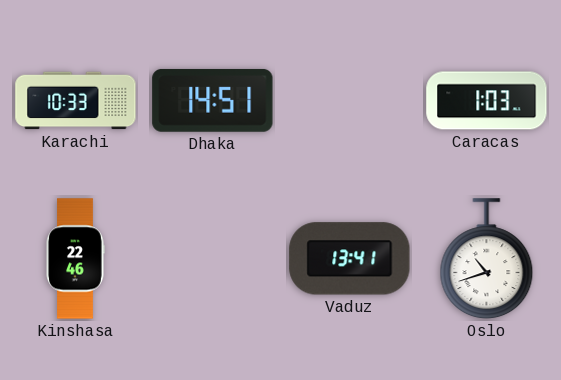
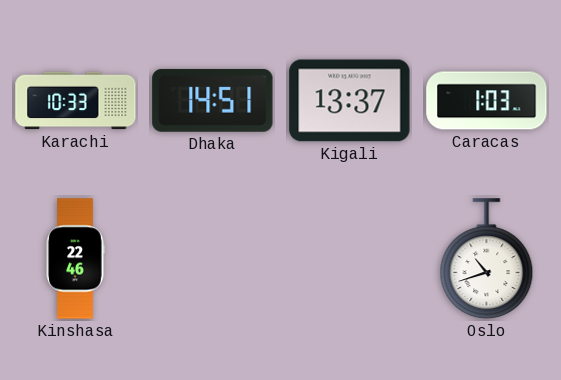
Kigali: none -> 13:37
Vaduz: 13:41 -> none
